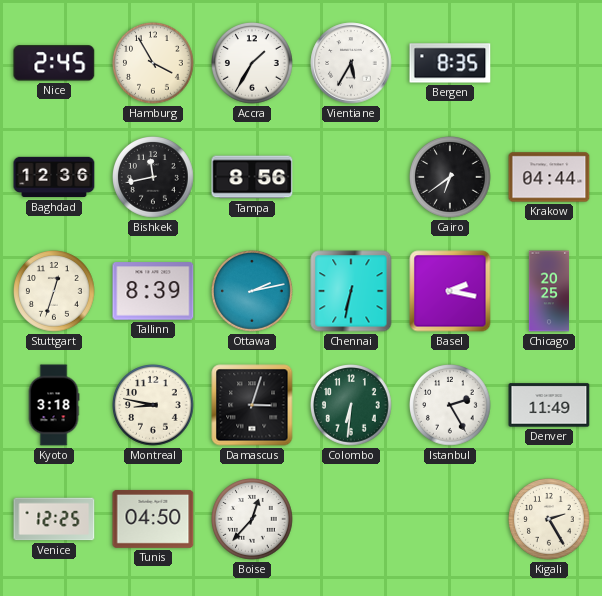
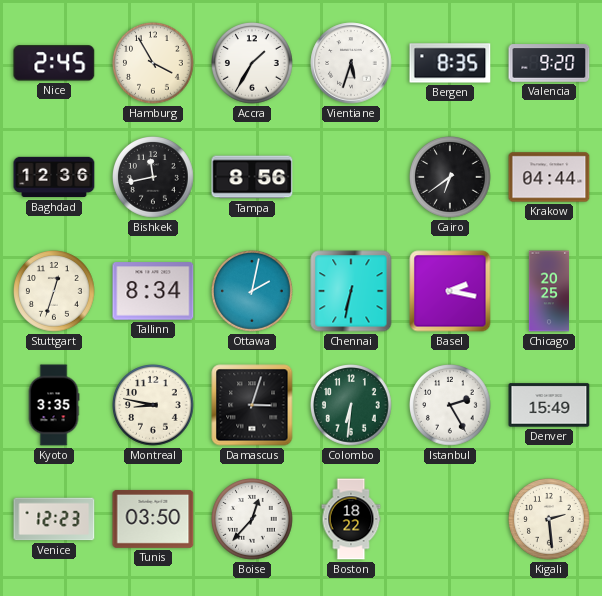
Vientiane: 5:35 -> 5:33
Valencia: none -> 9:20
Tallinn: 8:39 -> 8:34
Ottawa: 2:13 -> 2:02
Kyoto: 3:18 -> 3:35
Denver: 11:49 -> 15:49
Venice: 12:25 -> 12:23
Tunis: 04:50 -> 03:50
Boston: none -> 18:22
Kigali: 2:25 -> 2:29
